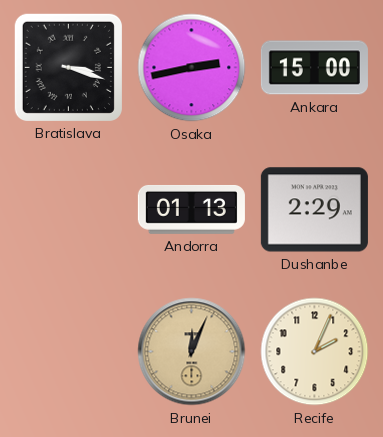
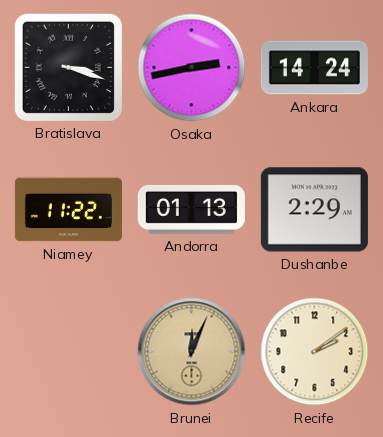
Ankara: 15:00 -> 14:24
Niamey: none -> 11:22
Recife: 2:04 -> 2:09
